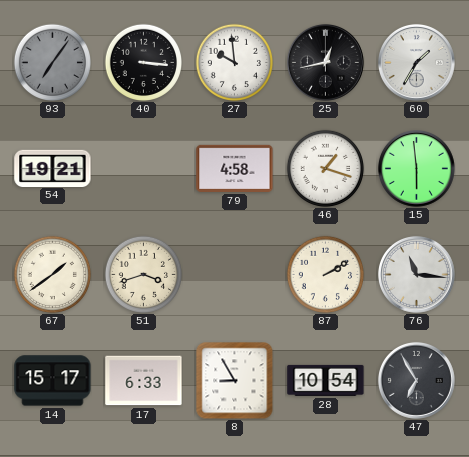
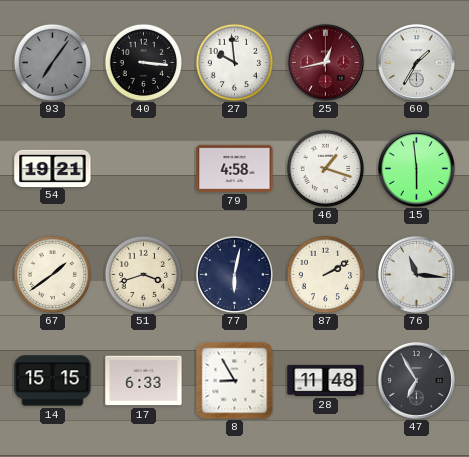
25 dial: black -> burgundy
77: none -> 6:02
14: 15:17 -> 15:15
28: 10:54 -> 11:48
